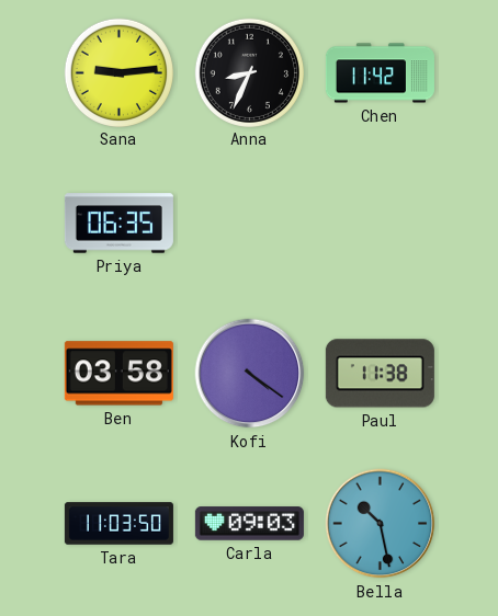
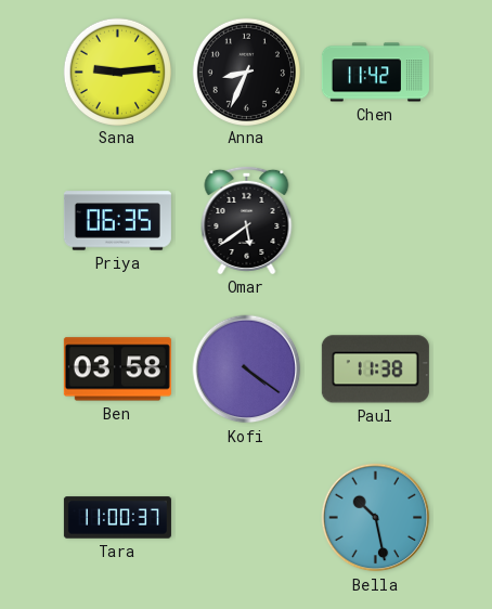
Omar: none -> 5:39
Tara: 11:03 -> 11:00
Carla: 09:03 -> none
